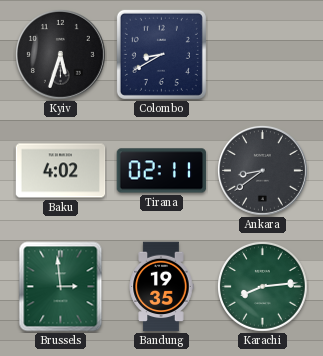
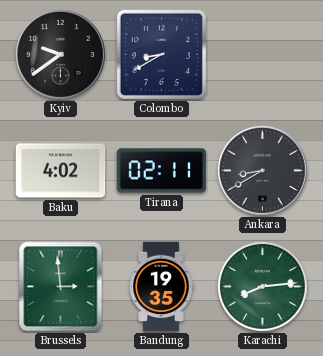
Kyiv: 5:33 -> 9:39
Ankara: 8:39 -> 8:40
